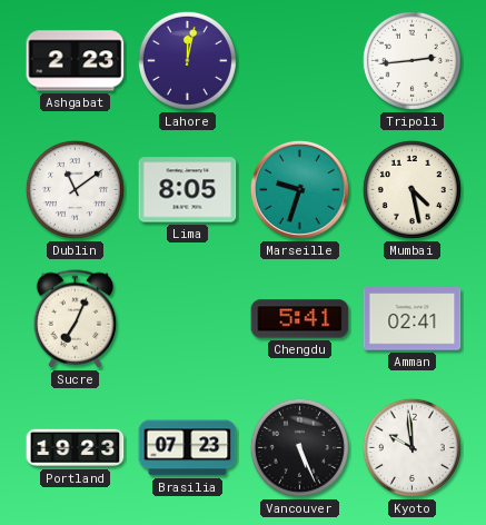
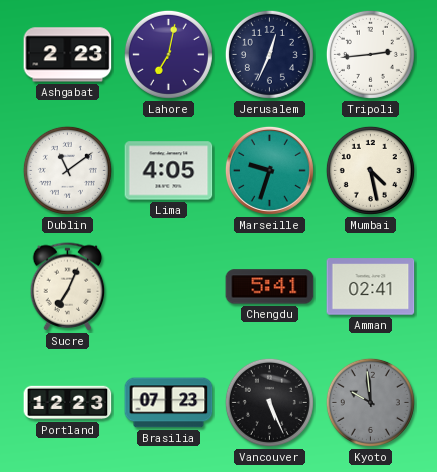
Lahore: 12:02 -> 7:02
Jerusalem: none -> 12:34
Lima: 8:05 -> 4:05
Portland: 19:23 -> 12:23
Kyoto dial: white -> grey
